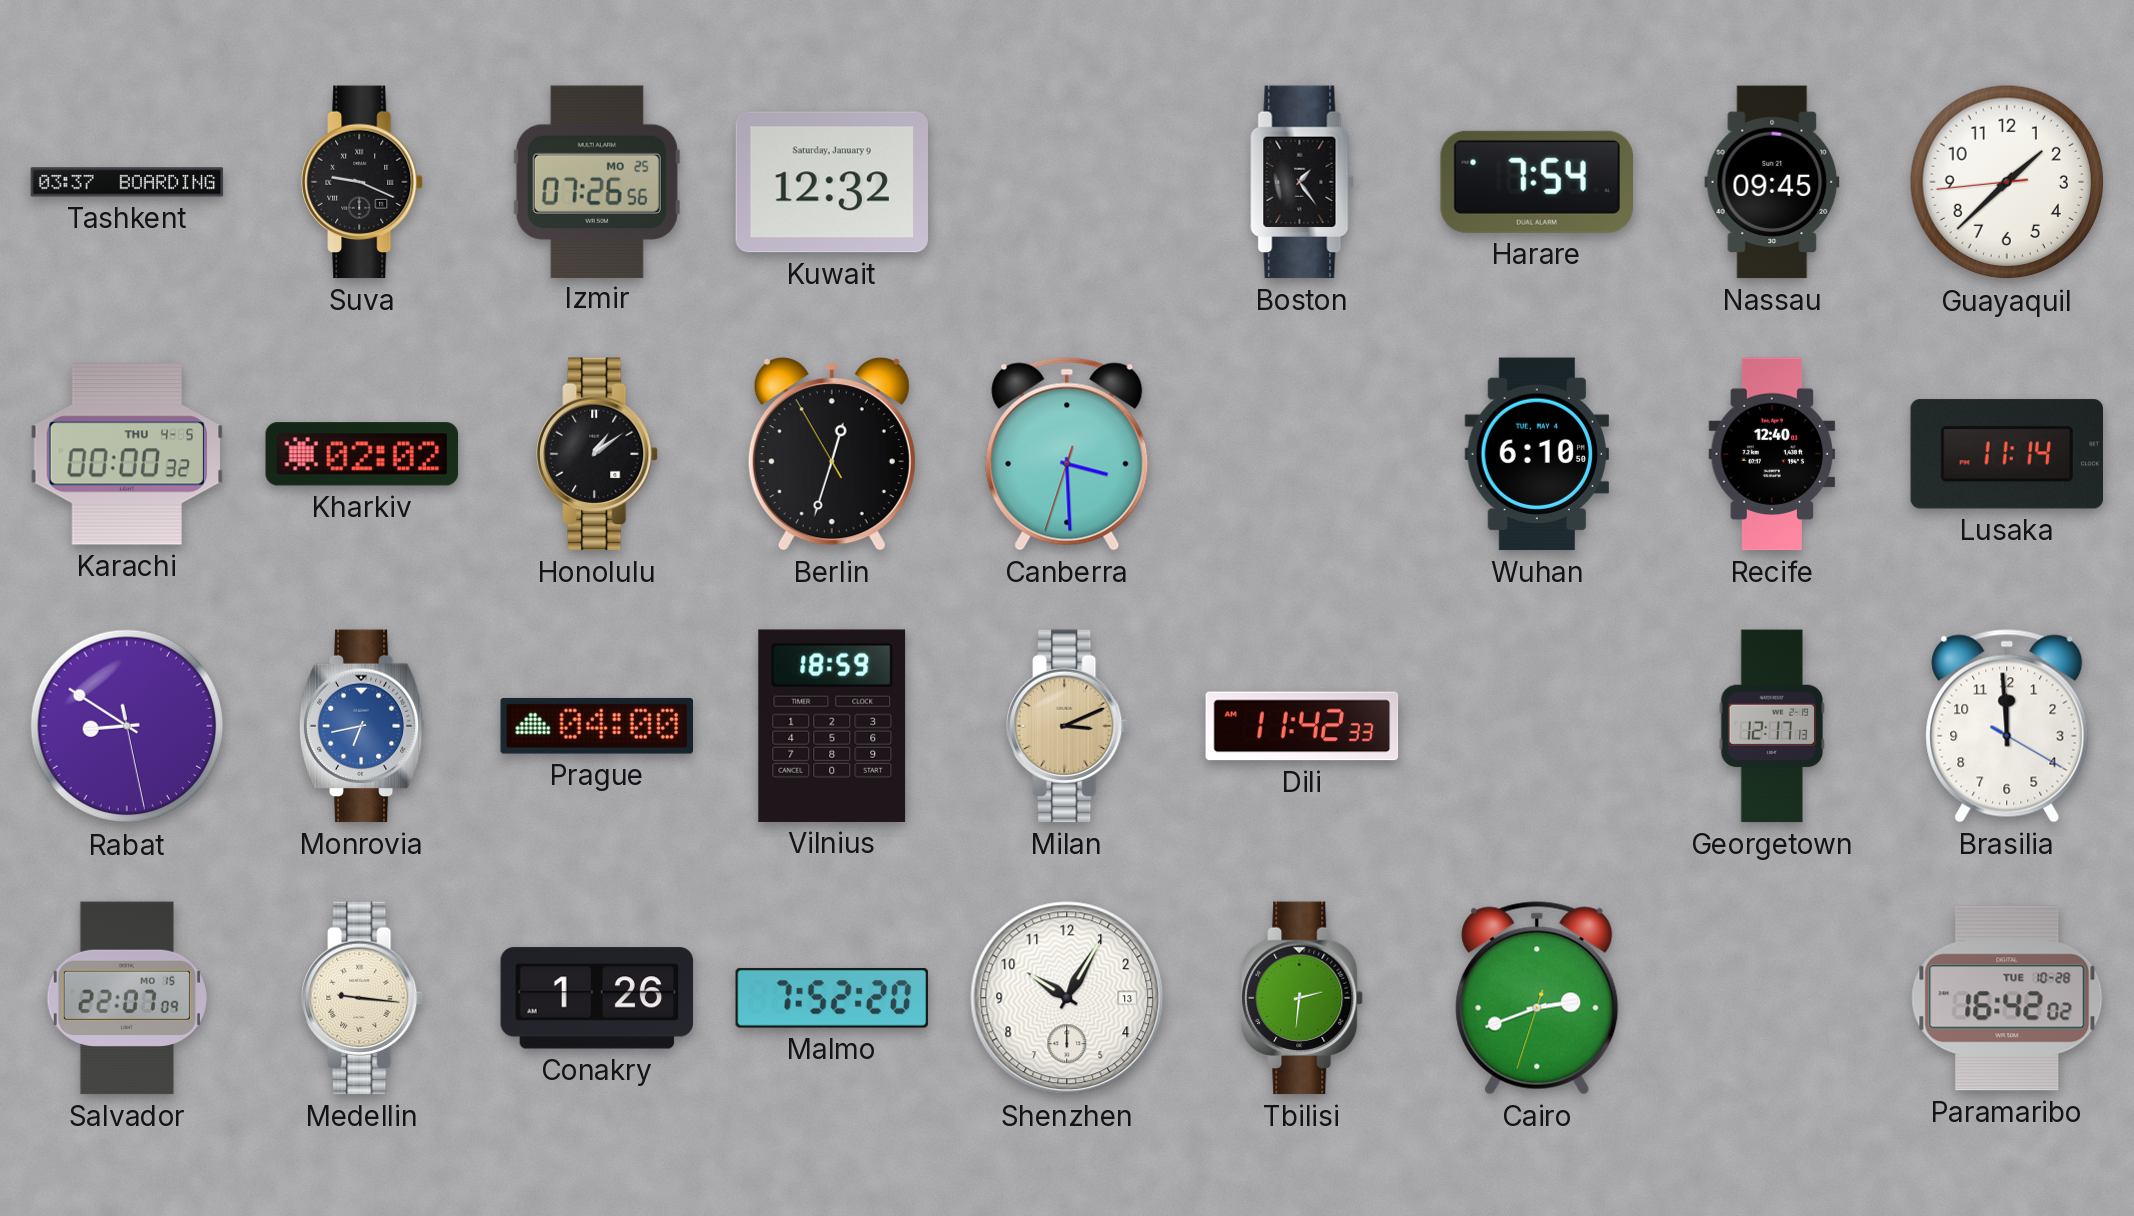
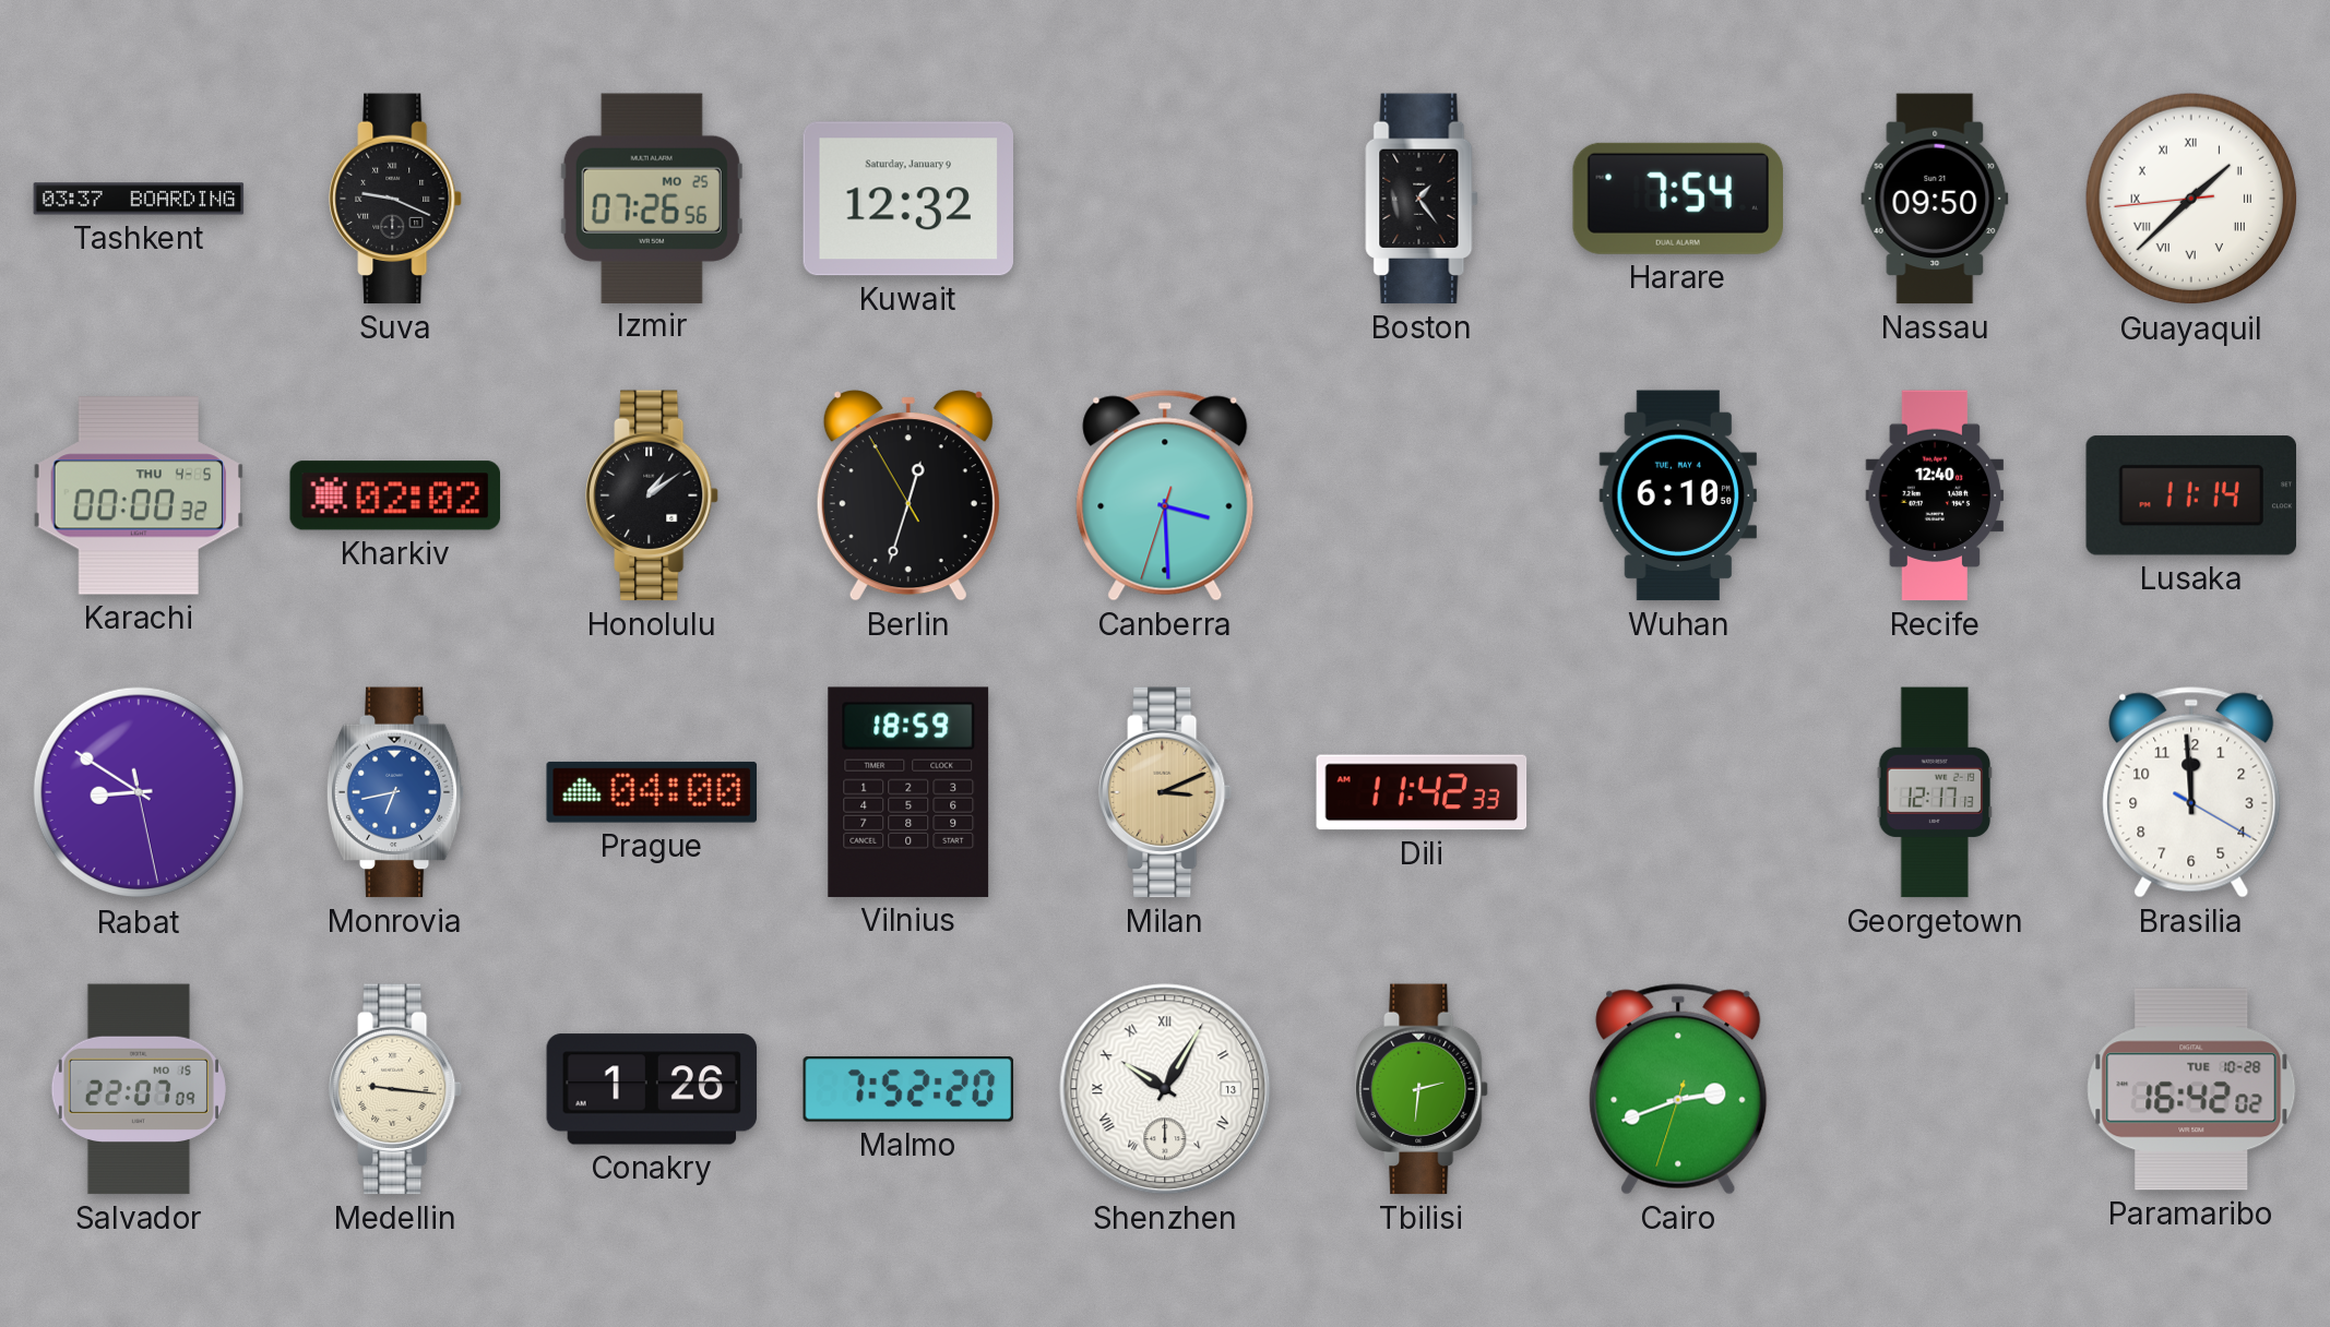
Nassau: 09:45 -> 09:50
Guayaquil numerals: Arabic -> Roman
Shenzhen numerals: Arabic -> Roman
